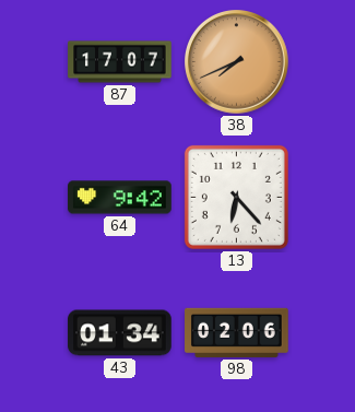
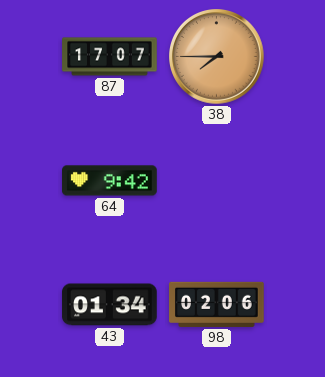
38: 7:41 -> 7:45
13: 6:23 -> none
